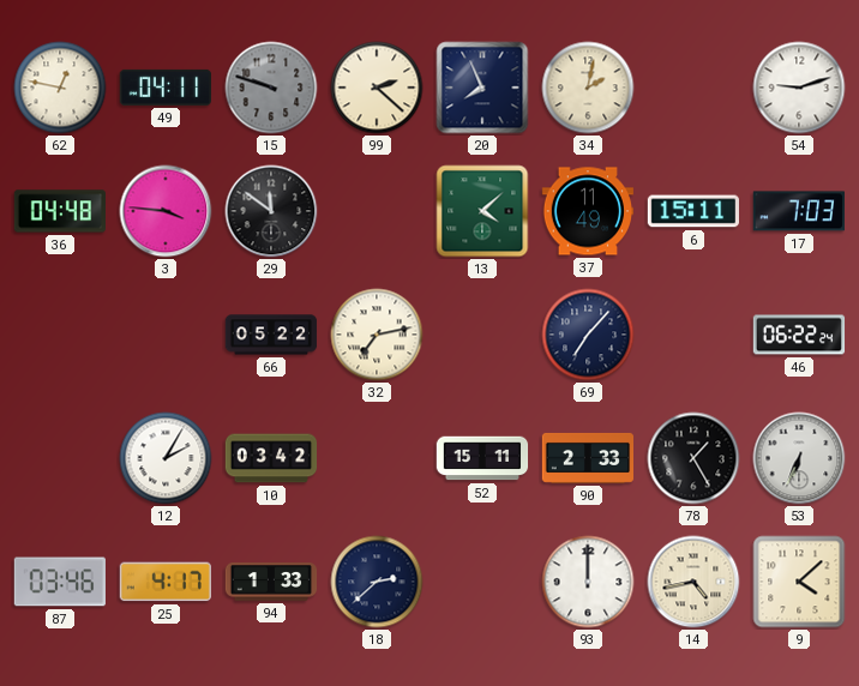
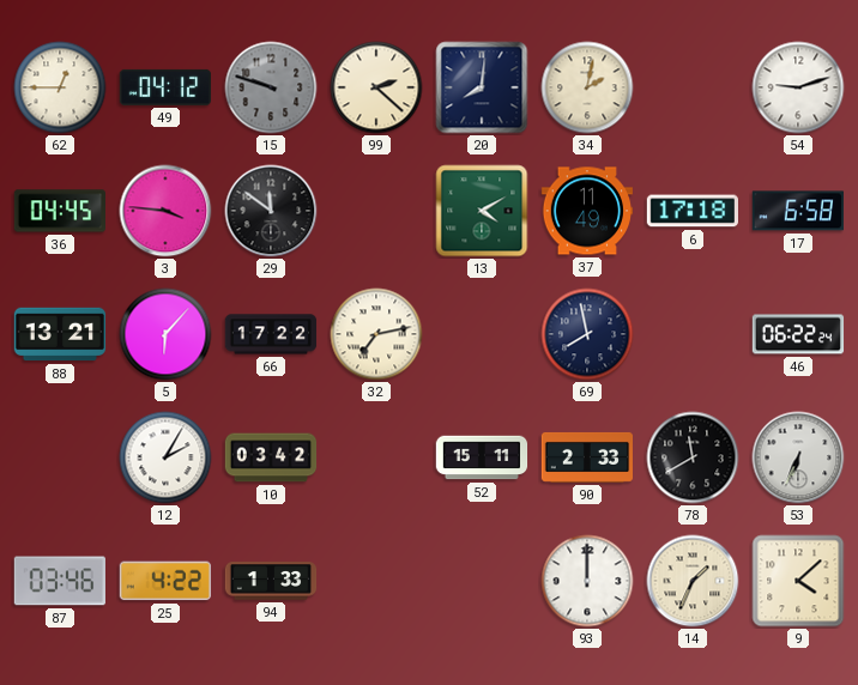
62: 12:47 -> 12:45
49: 04:11 -> 04:12
20: 7:56 -> 8:01
36: 04:48 -> 04:45
13: 4:08 -> 4:10
6: 15:11 -> 17:18
17: 7:03 -> 6:58
88: none -> 13:21
5: none -> 6:07
66: 05:22 -> 17:22
69: 7:07 -> 7:58
78: 1:25 -> 11:40
25: 4:17 -> 4:22
18: 2:38 -> none
14: 4:43 -> 1:34
